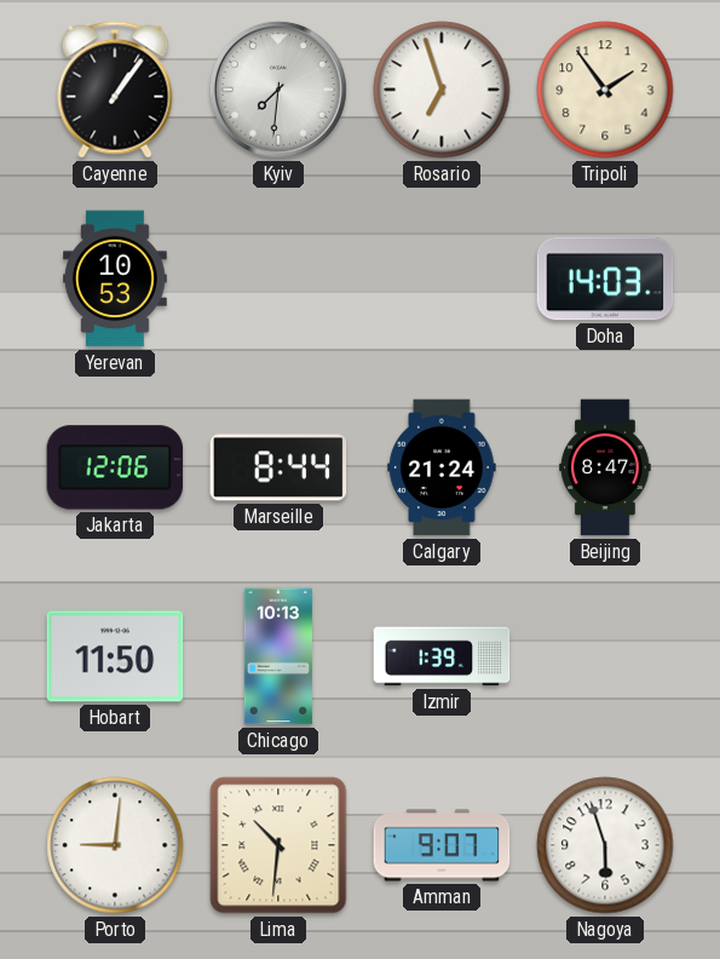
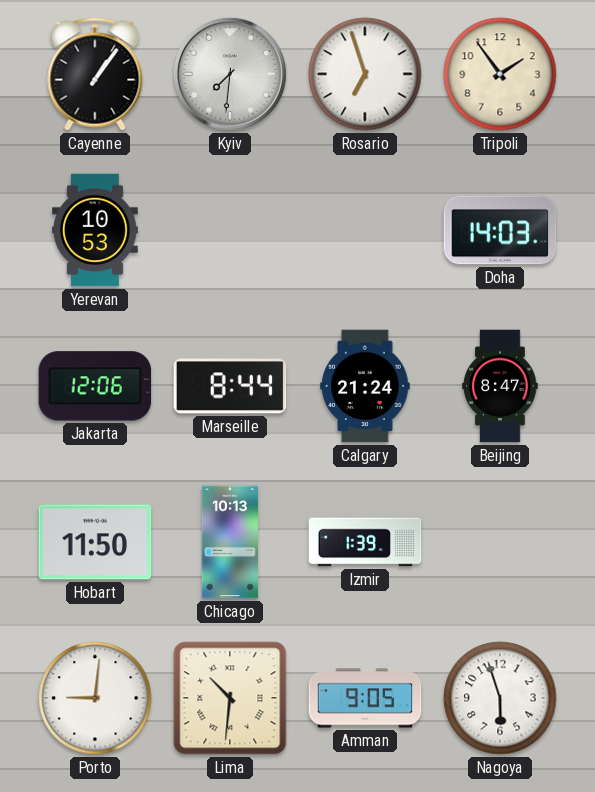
Amman: 9:07 -> 9:05
